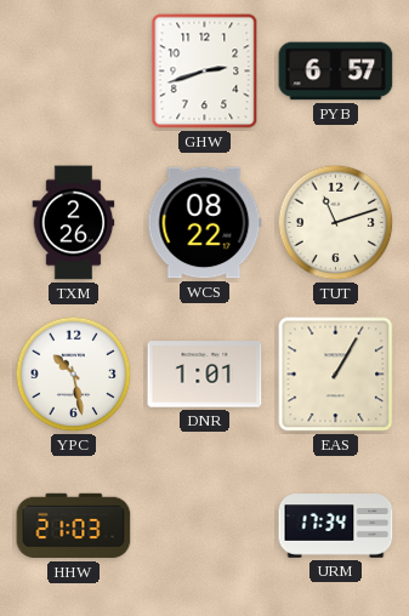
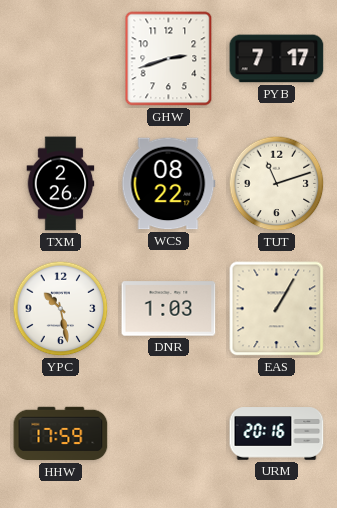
PYB: 6:57 -> 7:17
DNR: 1:01 -> 1:03
HHW: 21:03 -> 17:59
URM: 17:34 -> 20:16
